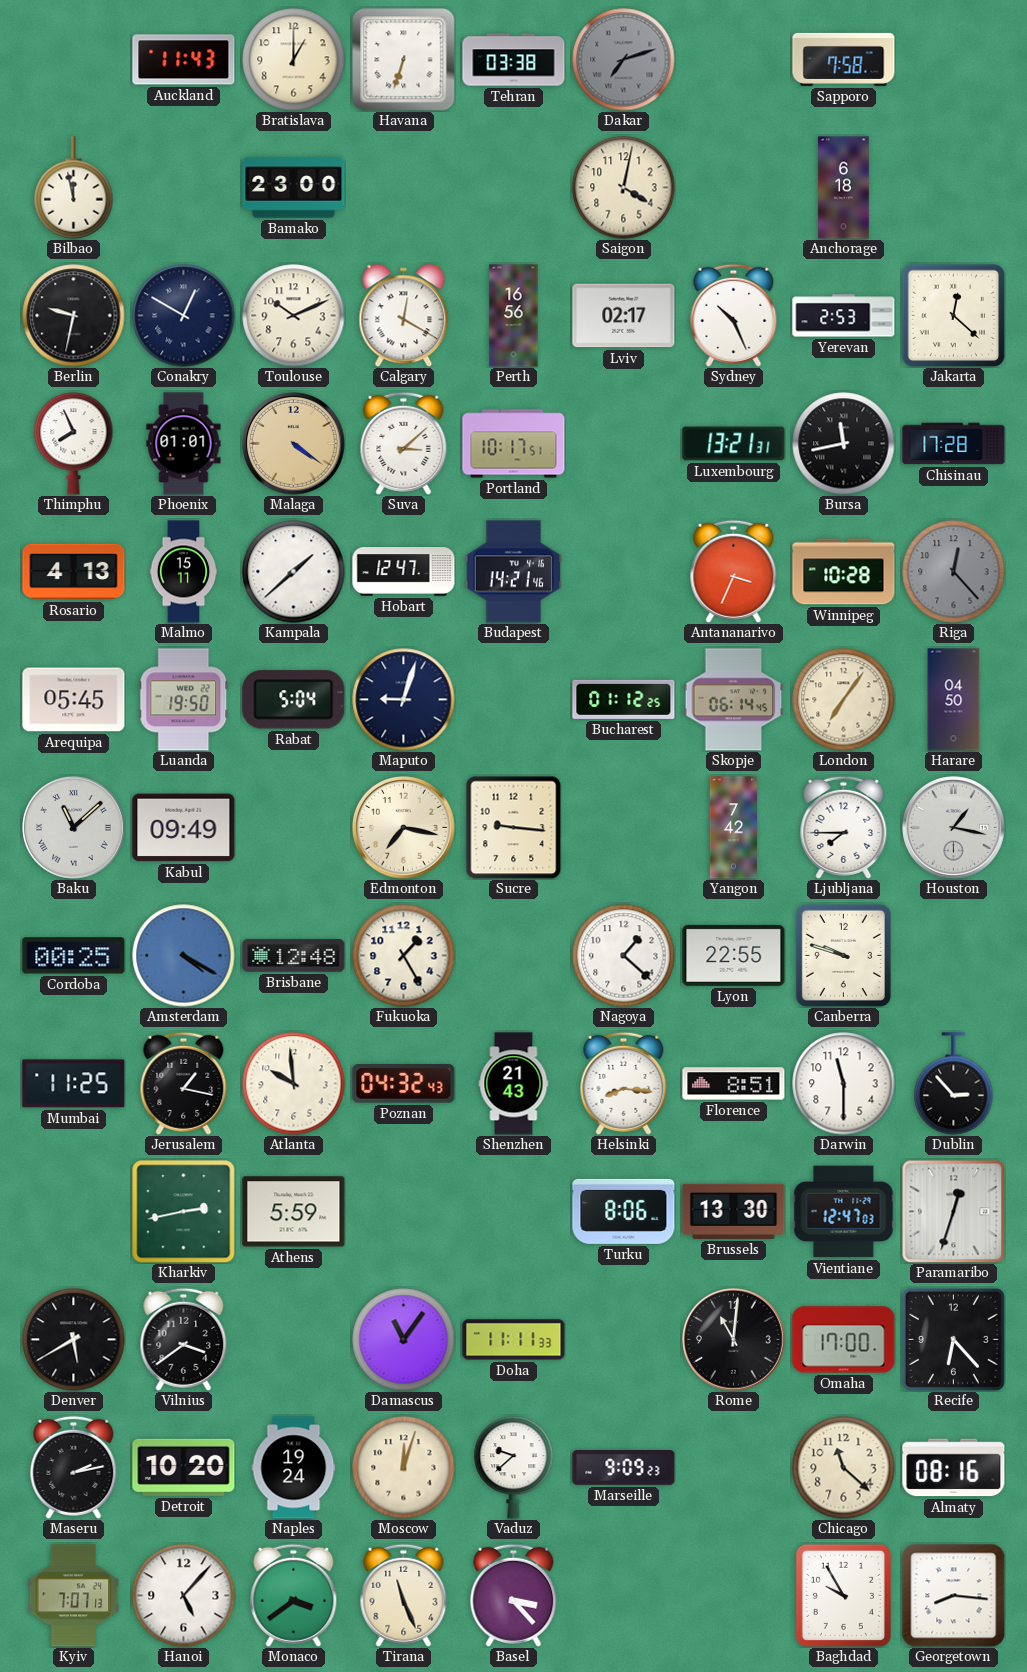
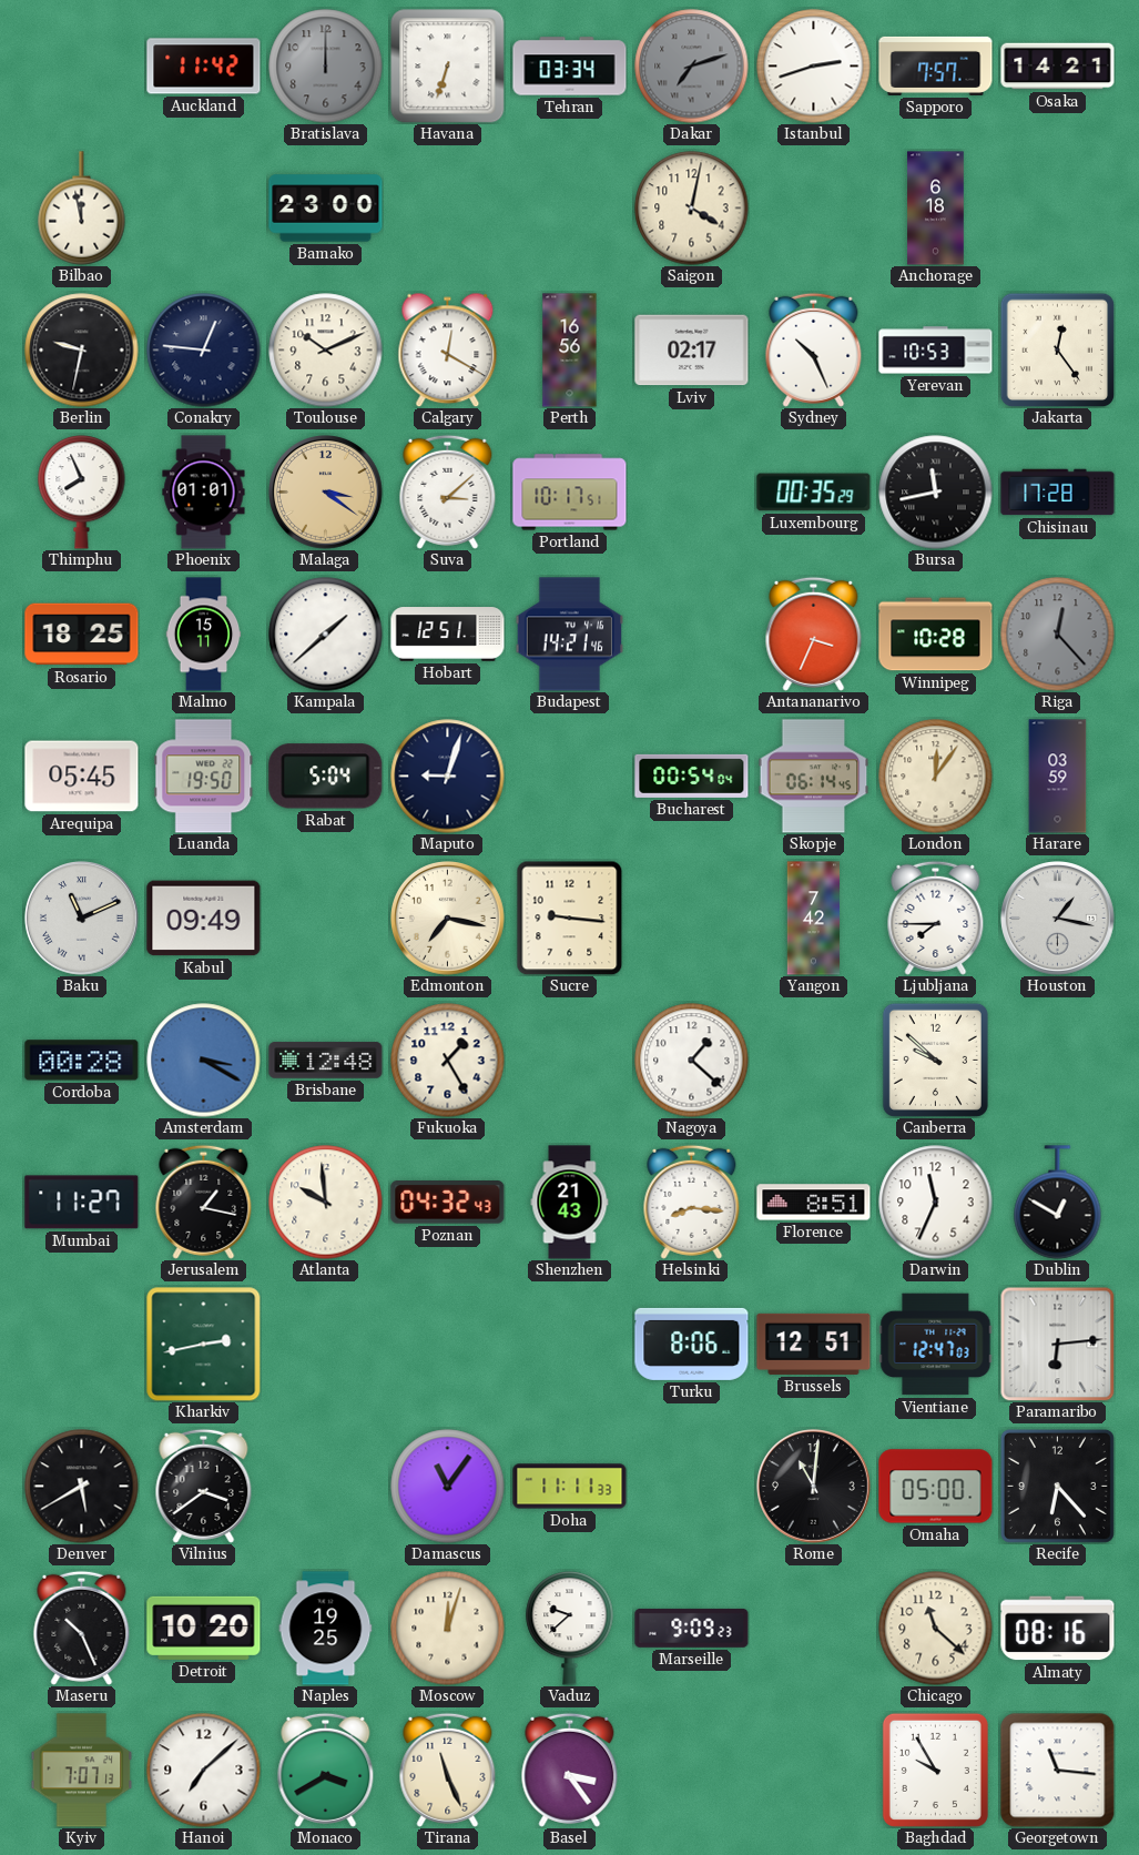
Auckland: 11:43 -> 11:42
Bratislava: 1:00 -> 12:00
Bratislava dial: cream -> grey
Tehran: 03:38 -> 03:34
Istanbul: none -> 2:42
Sapporo: 7:58 -> 7:57
Osaka: none -> 14:21
Conakry: 12:50 -> 12:46
Yerevan: 2:53 -> 10:53
Jakarta: 12:22 -> 12:24
Malaga: 4:21 -> 3:21
Luxembourg: 13:21 -> 00:35
Rosario: 4:13 -> 18:25
Hobart: 12:47 -> 12:51
Bucharest: 01:12 -> 00:54
London: 7:06 -> 12:06
Harare: 04:50 -> 03:59
Baku: 11:08 -> 11:11
Cordoba: 00:25 -> 00:28
Amsterdam: 4:20 -> 3:20
Lyon: 22:55 -> none
Canberra: 9:48 -> 9:52
Mumbai: 11:25 -> 11:27
Darwin: 11:30 -> 11:34
Dublin: 2:53 -> 12:50
Athens: 5:59 -> none
Brussels: 13:30 -> 12:51
Paramaribo: 12:33 -> 6:14
Omaha: 17:00 -> 05:00
Maseru: 2:13 -> 10:26
Naples: 19:24 -> 19:25
Hanoi: 5:07 -> 7:08
Monaco: 3:39 -> 3:40
Basel: 3:23 -> 3:24
Georgetown: 8:16 -> 11:16
